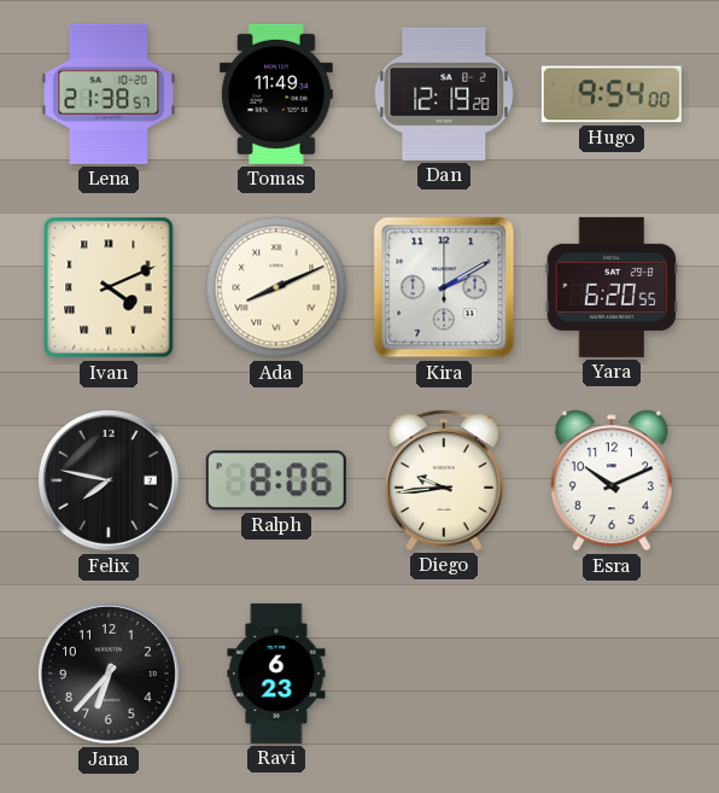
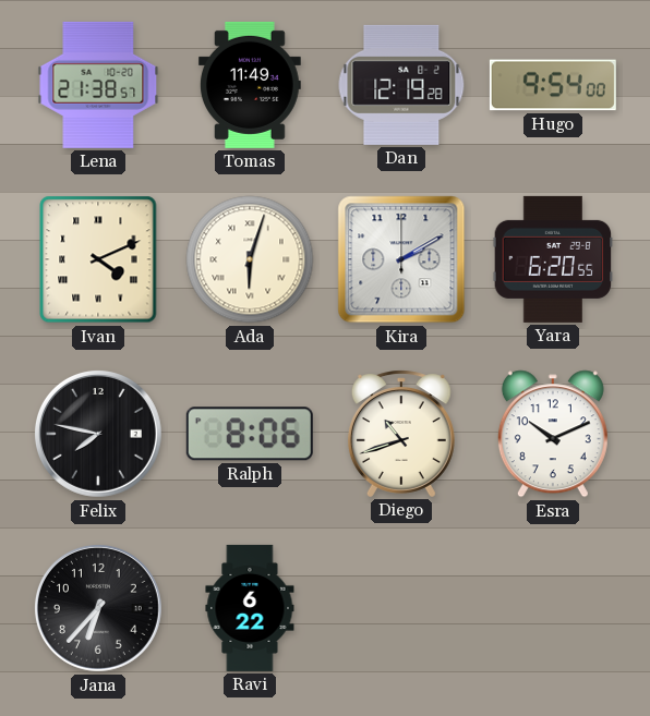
Ada: 8:11 -> 6:03
Diego: 9:44 -> 10:42
Ravi: 6:23 -> 6:22
